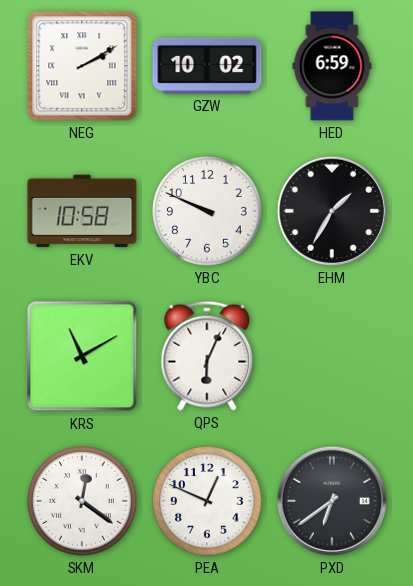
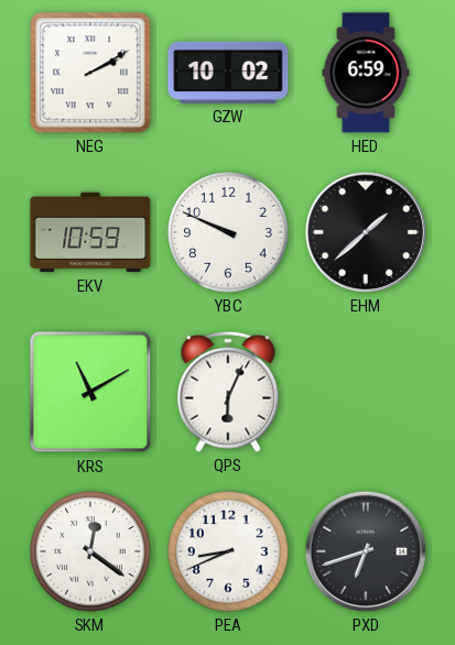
EKV: 10:58 -> 10:59
EHM: 1:35 -> 1:38
PEA: 12:49 -> 8:41
PXD: 6:39 -> 6:42
